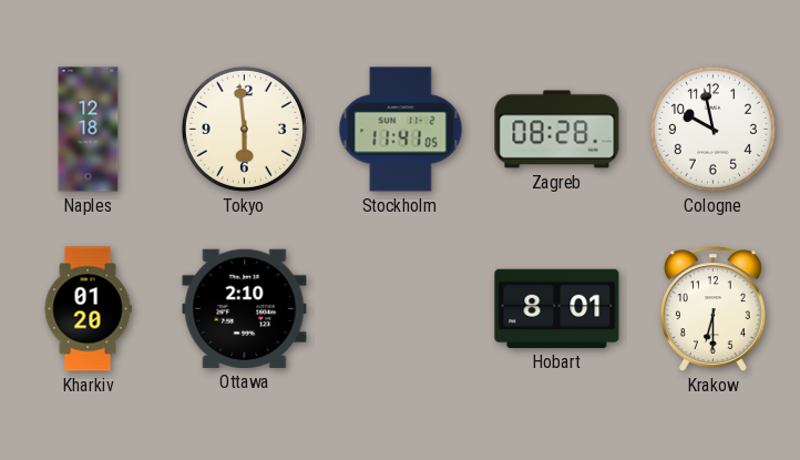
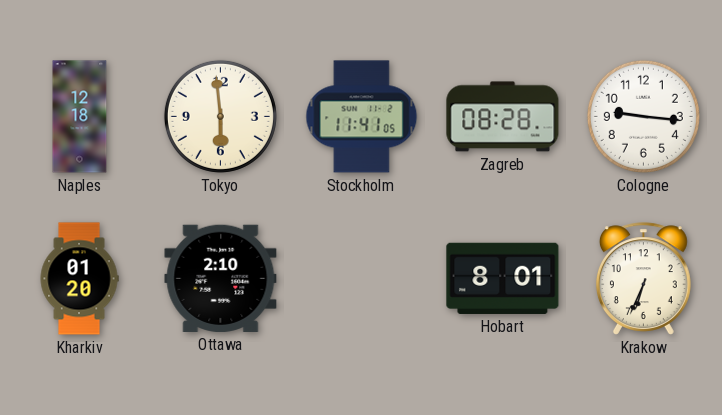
Cologne: 9:58 -> 9:16
Krakow: 6:30 -> 6:34
